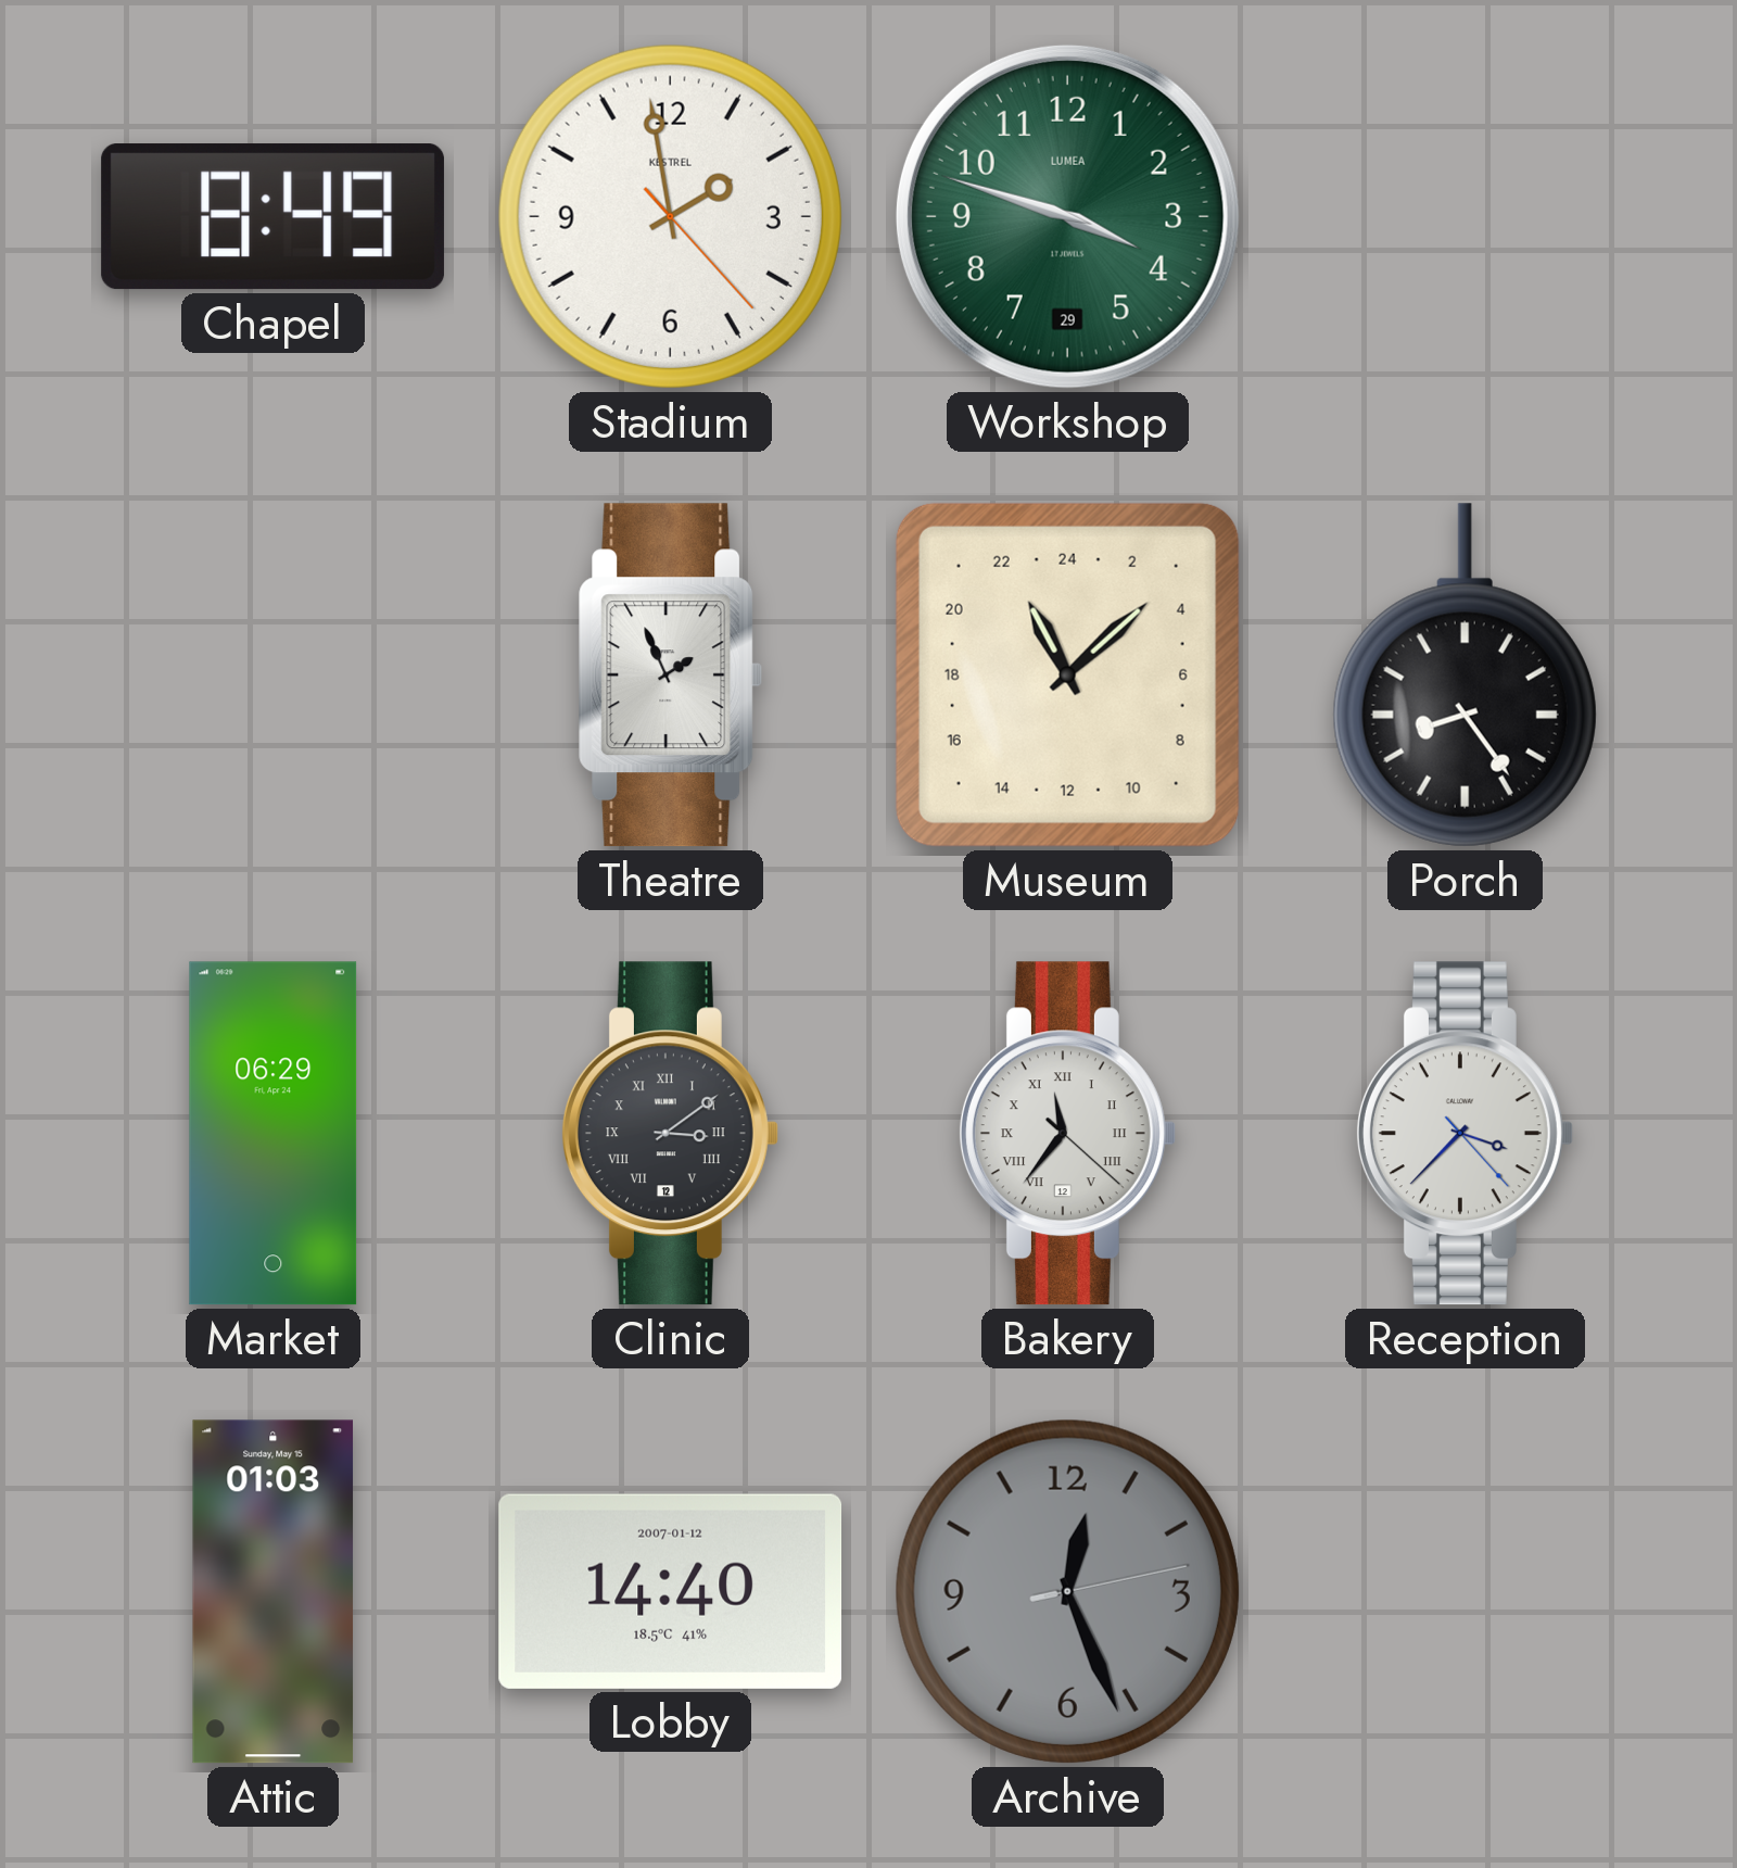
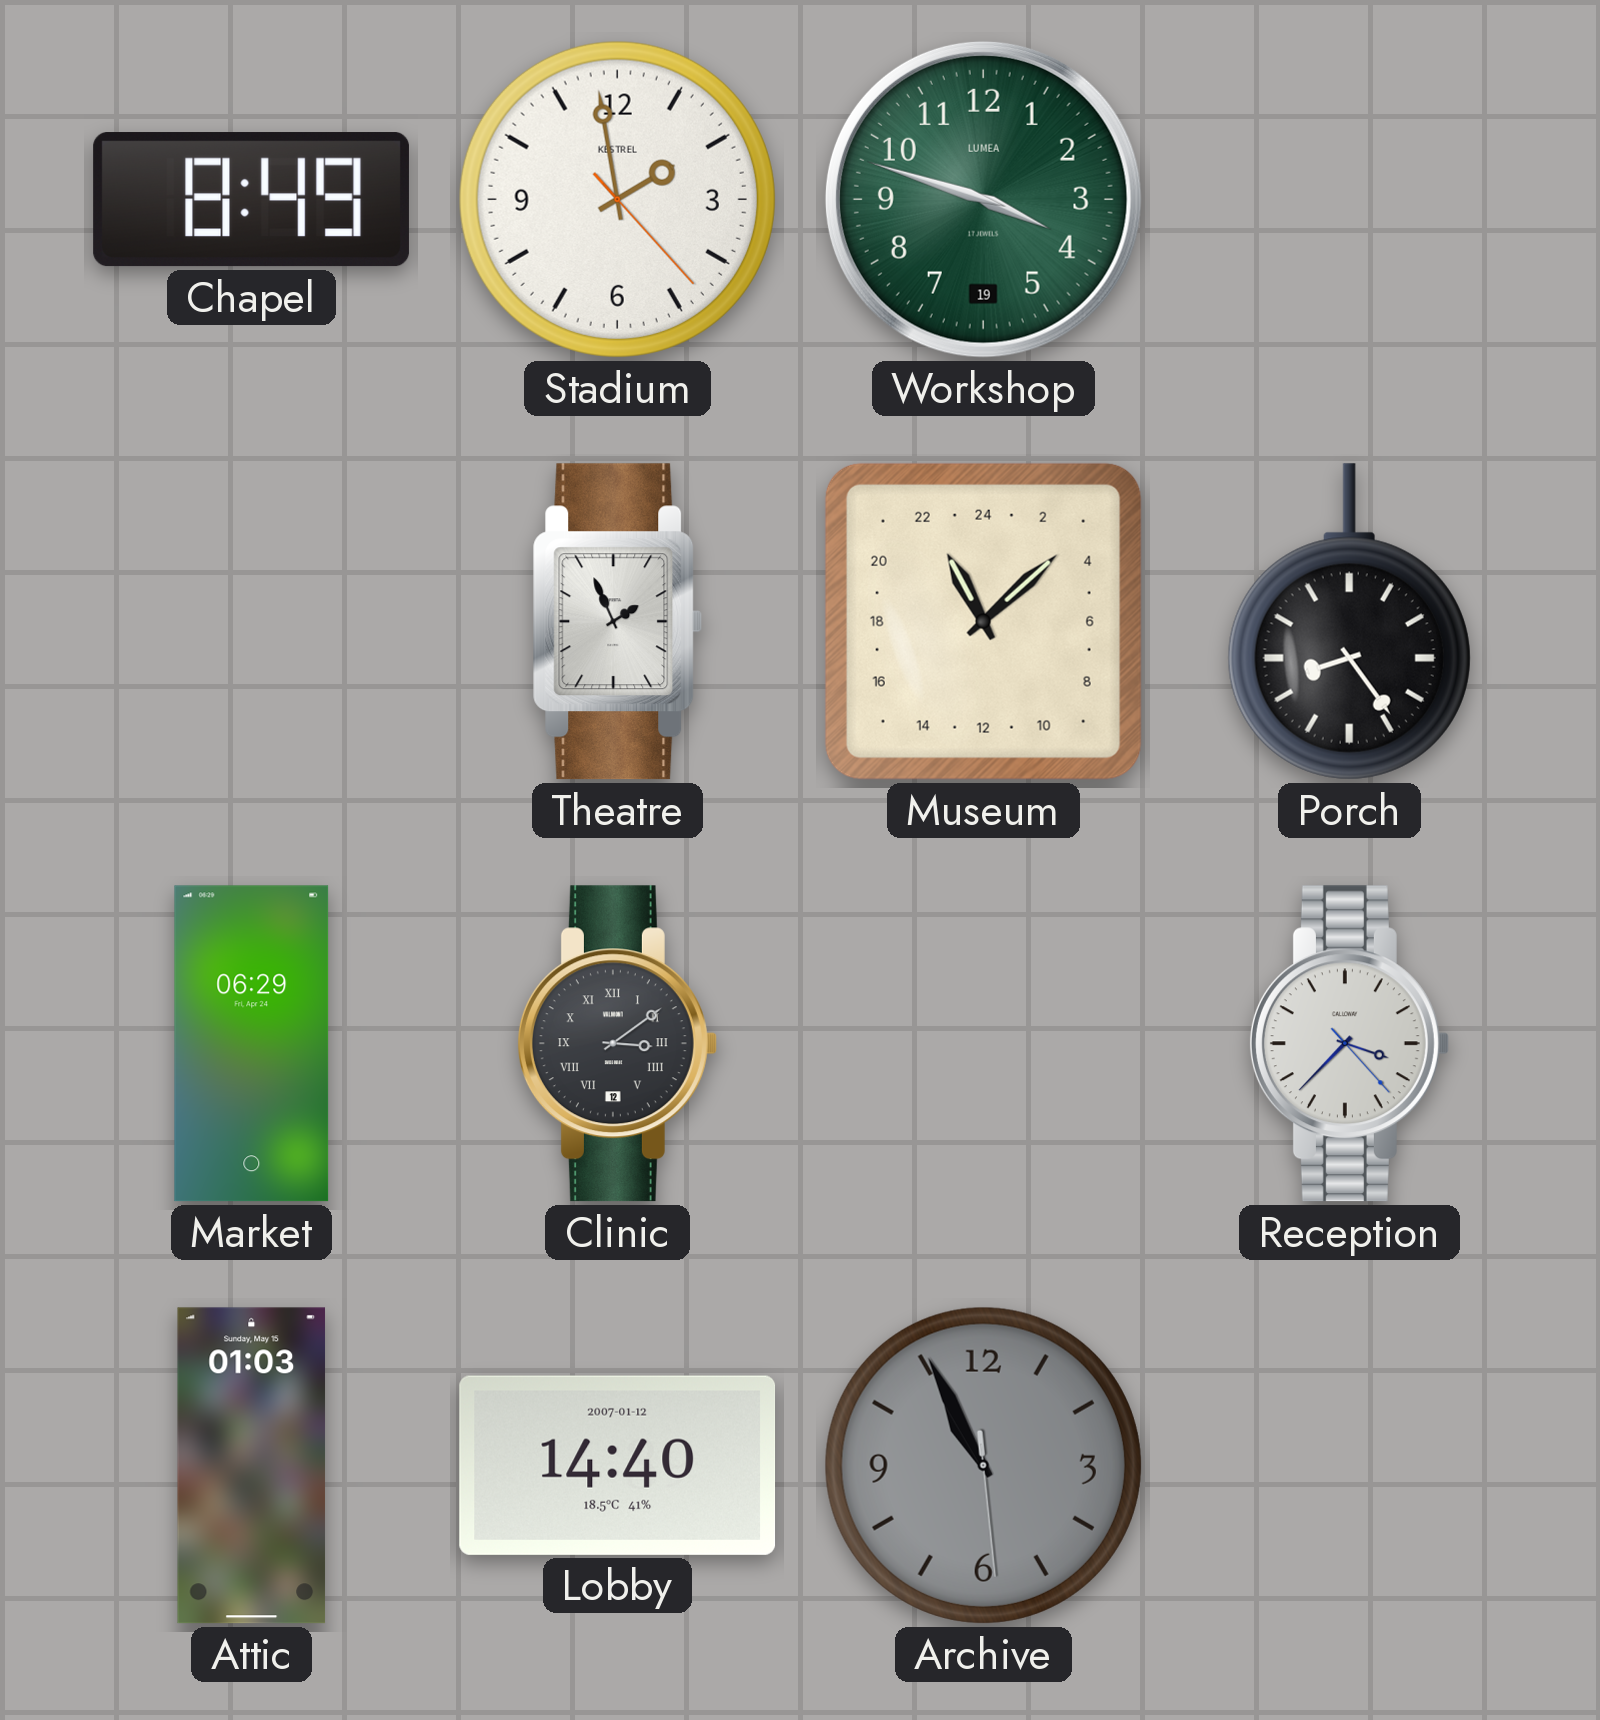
Workshop date: 29 -> 19
Bakery: 11:36 -> none
Archive: 12:26 -> 10:55
